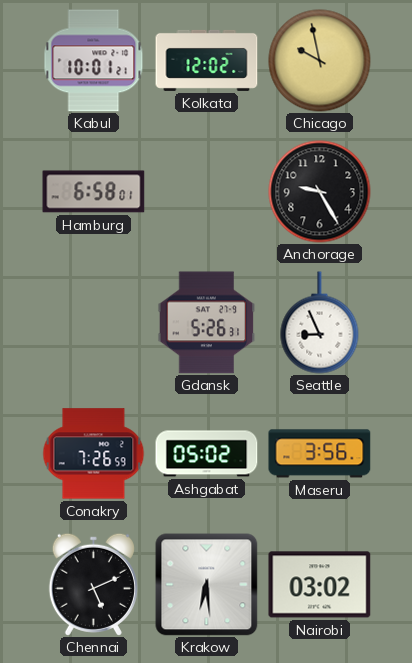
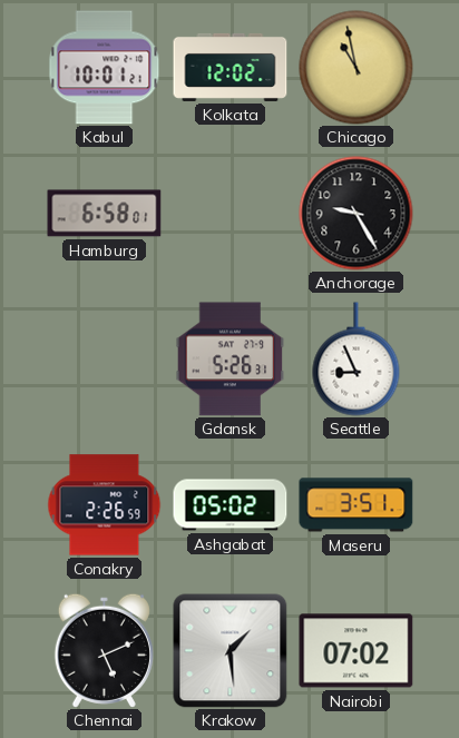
Chicago: 9:58 -> 10:58
Conakry: 7:26 -> 2:26
Maseru: 3:56 -> 3:51
Krakow: 6:29 -> 1:29
Nairobi: 03:02 -> 07:02
